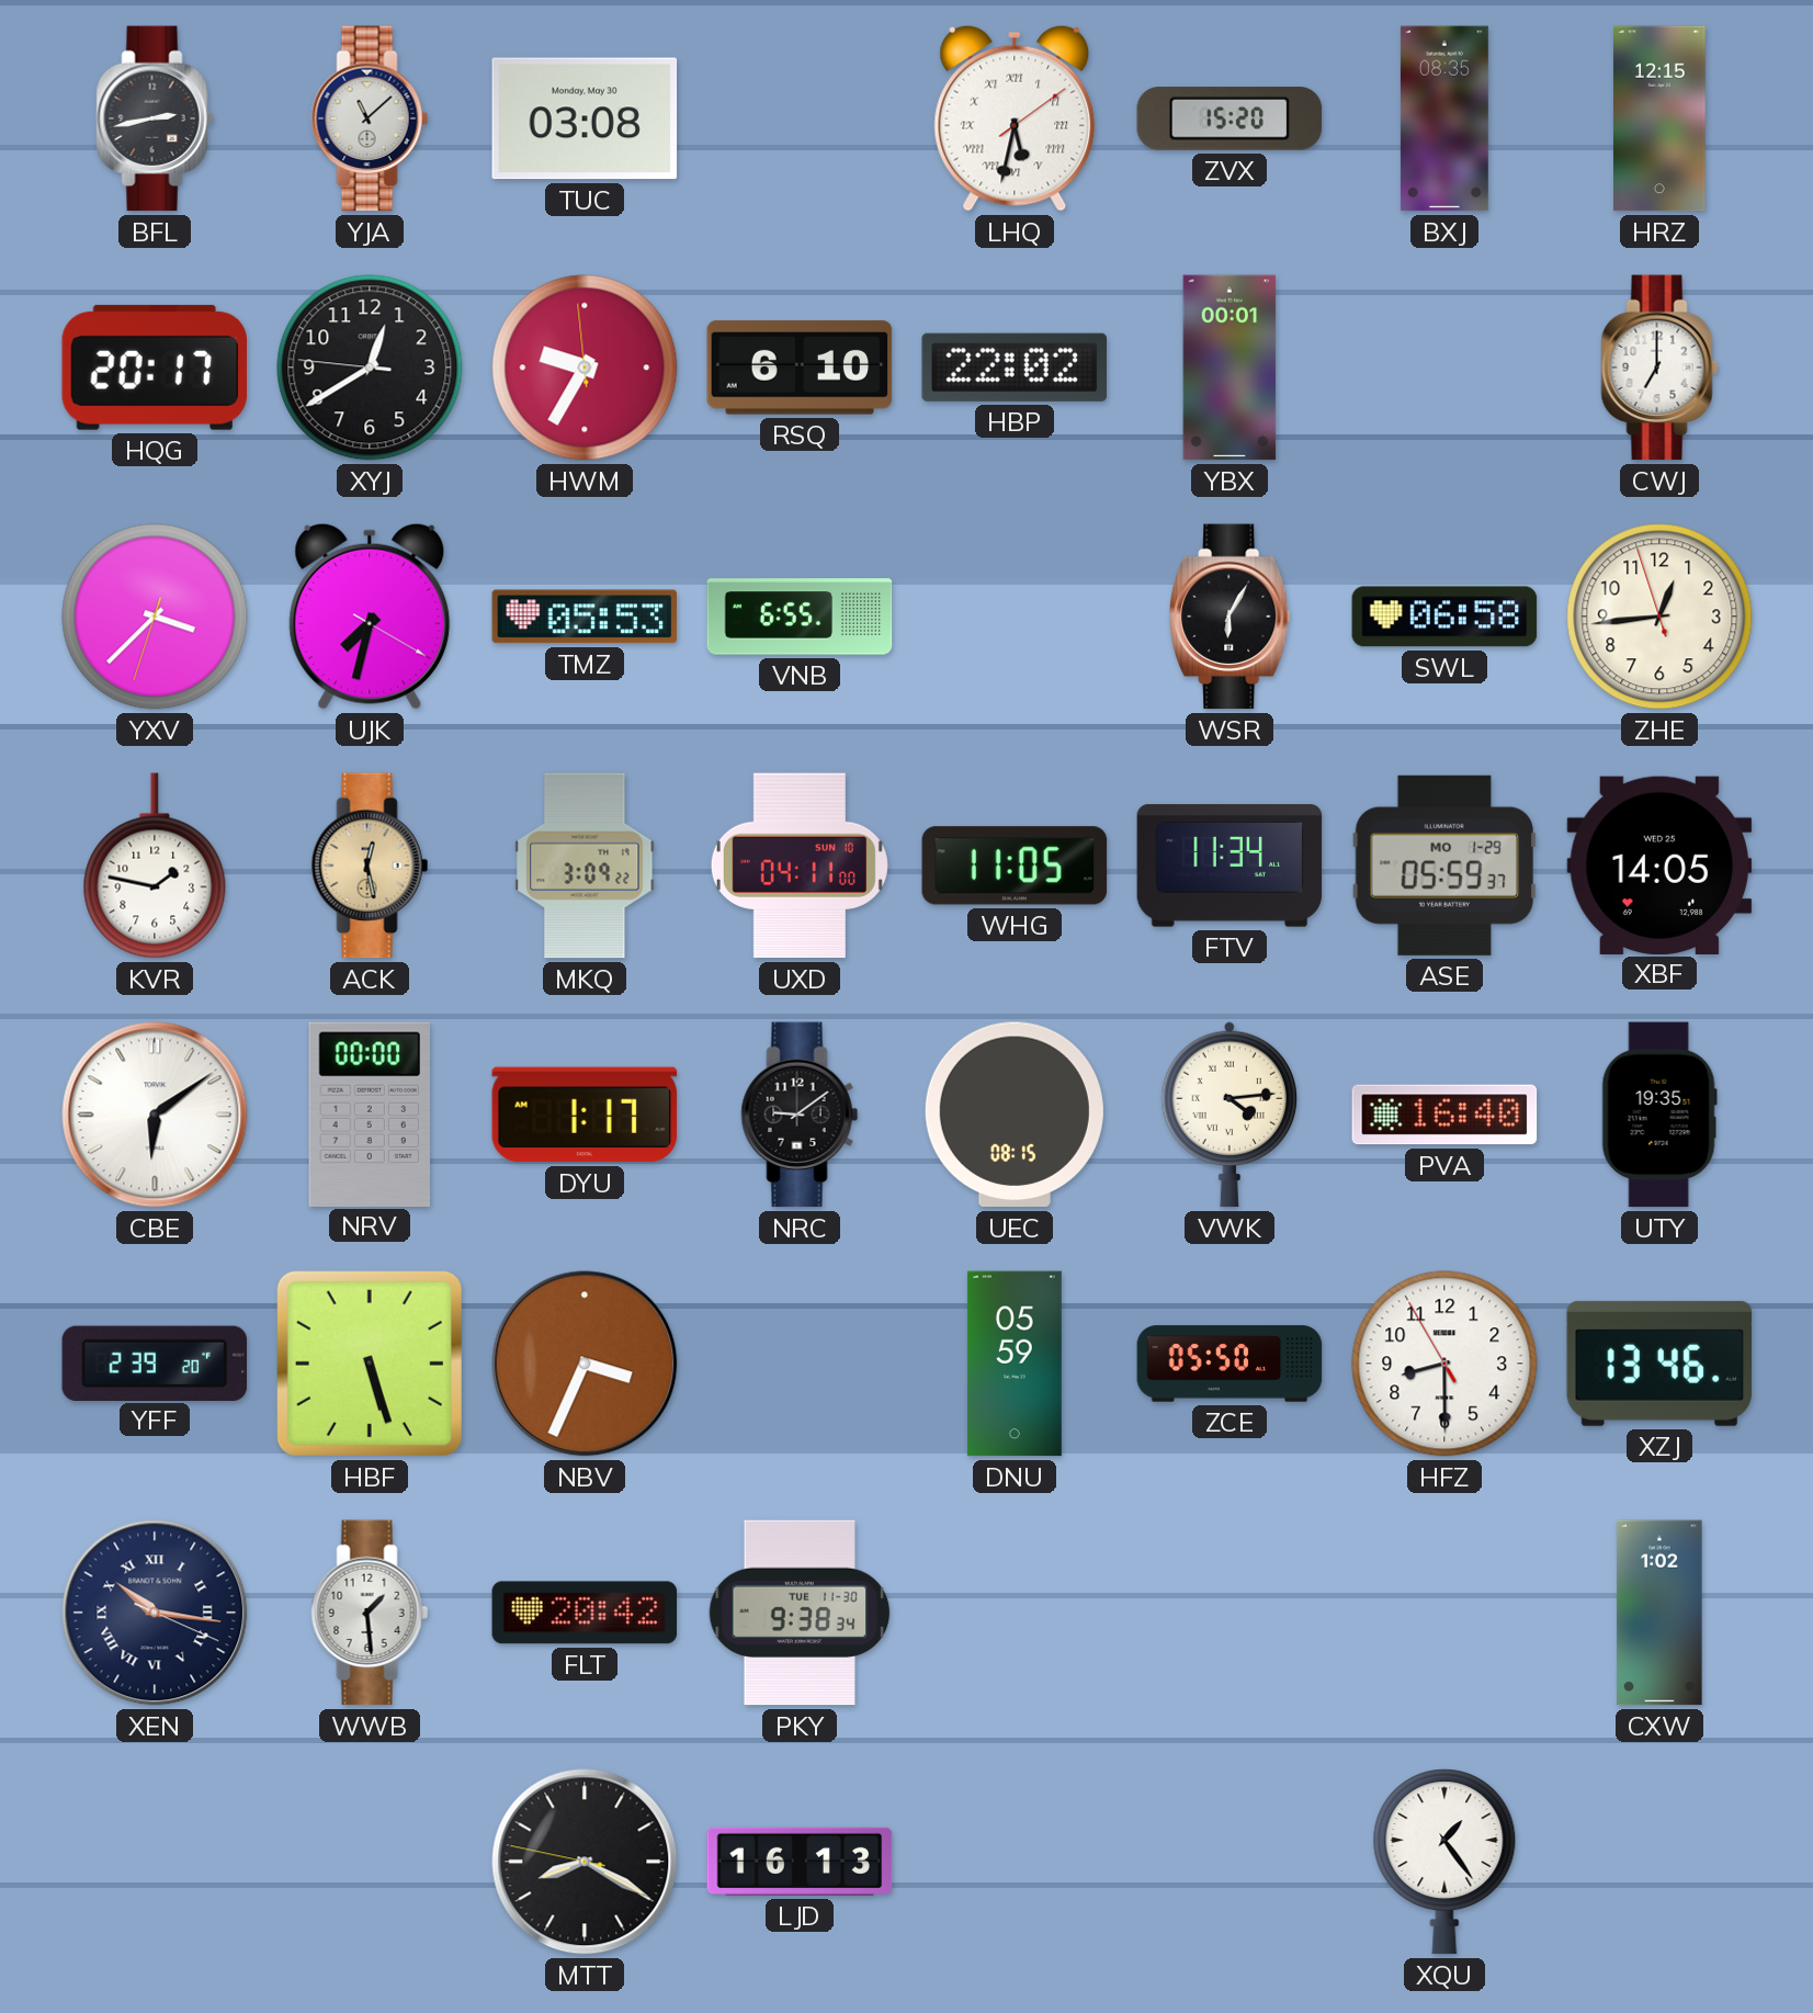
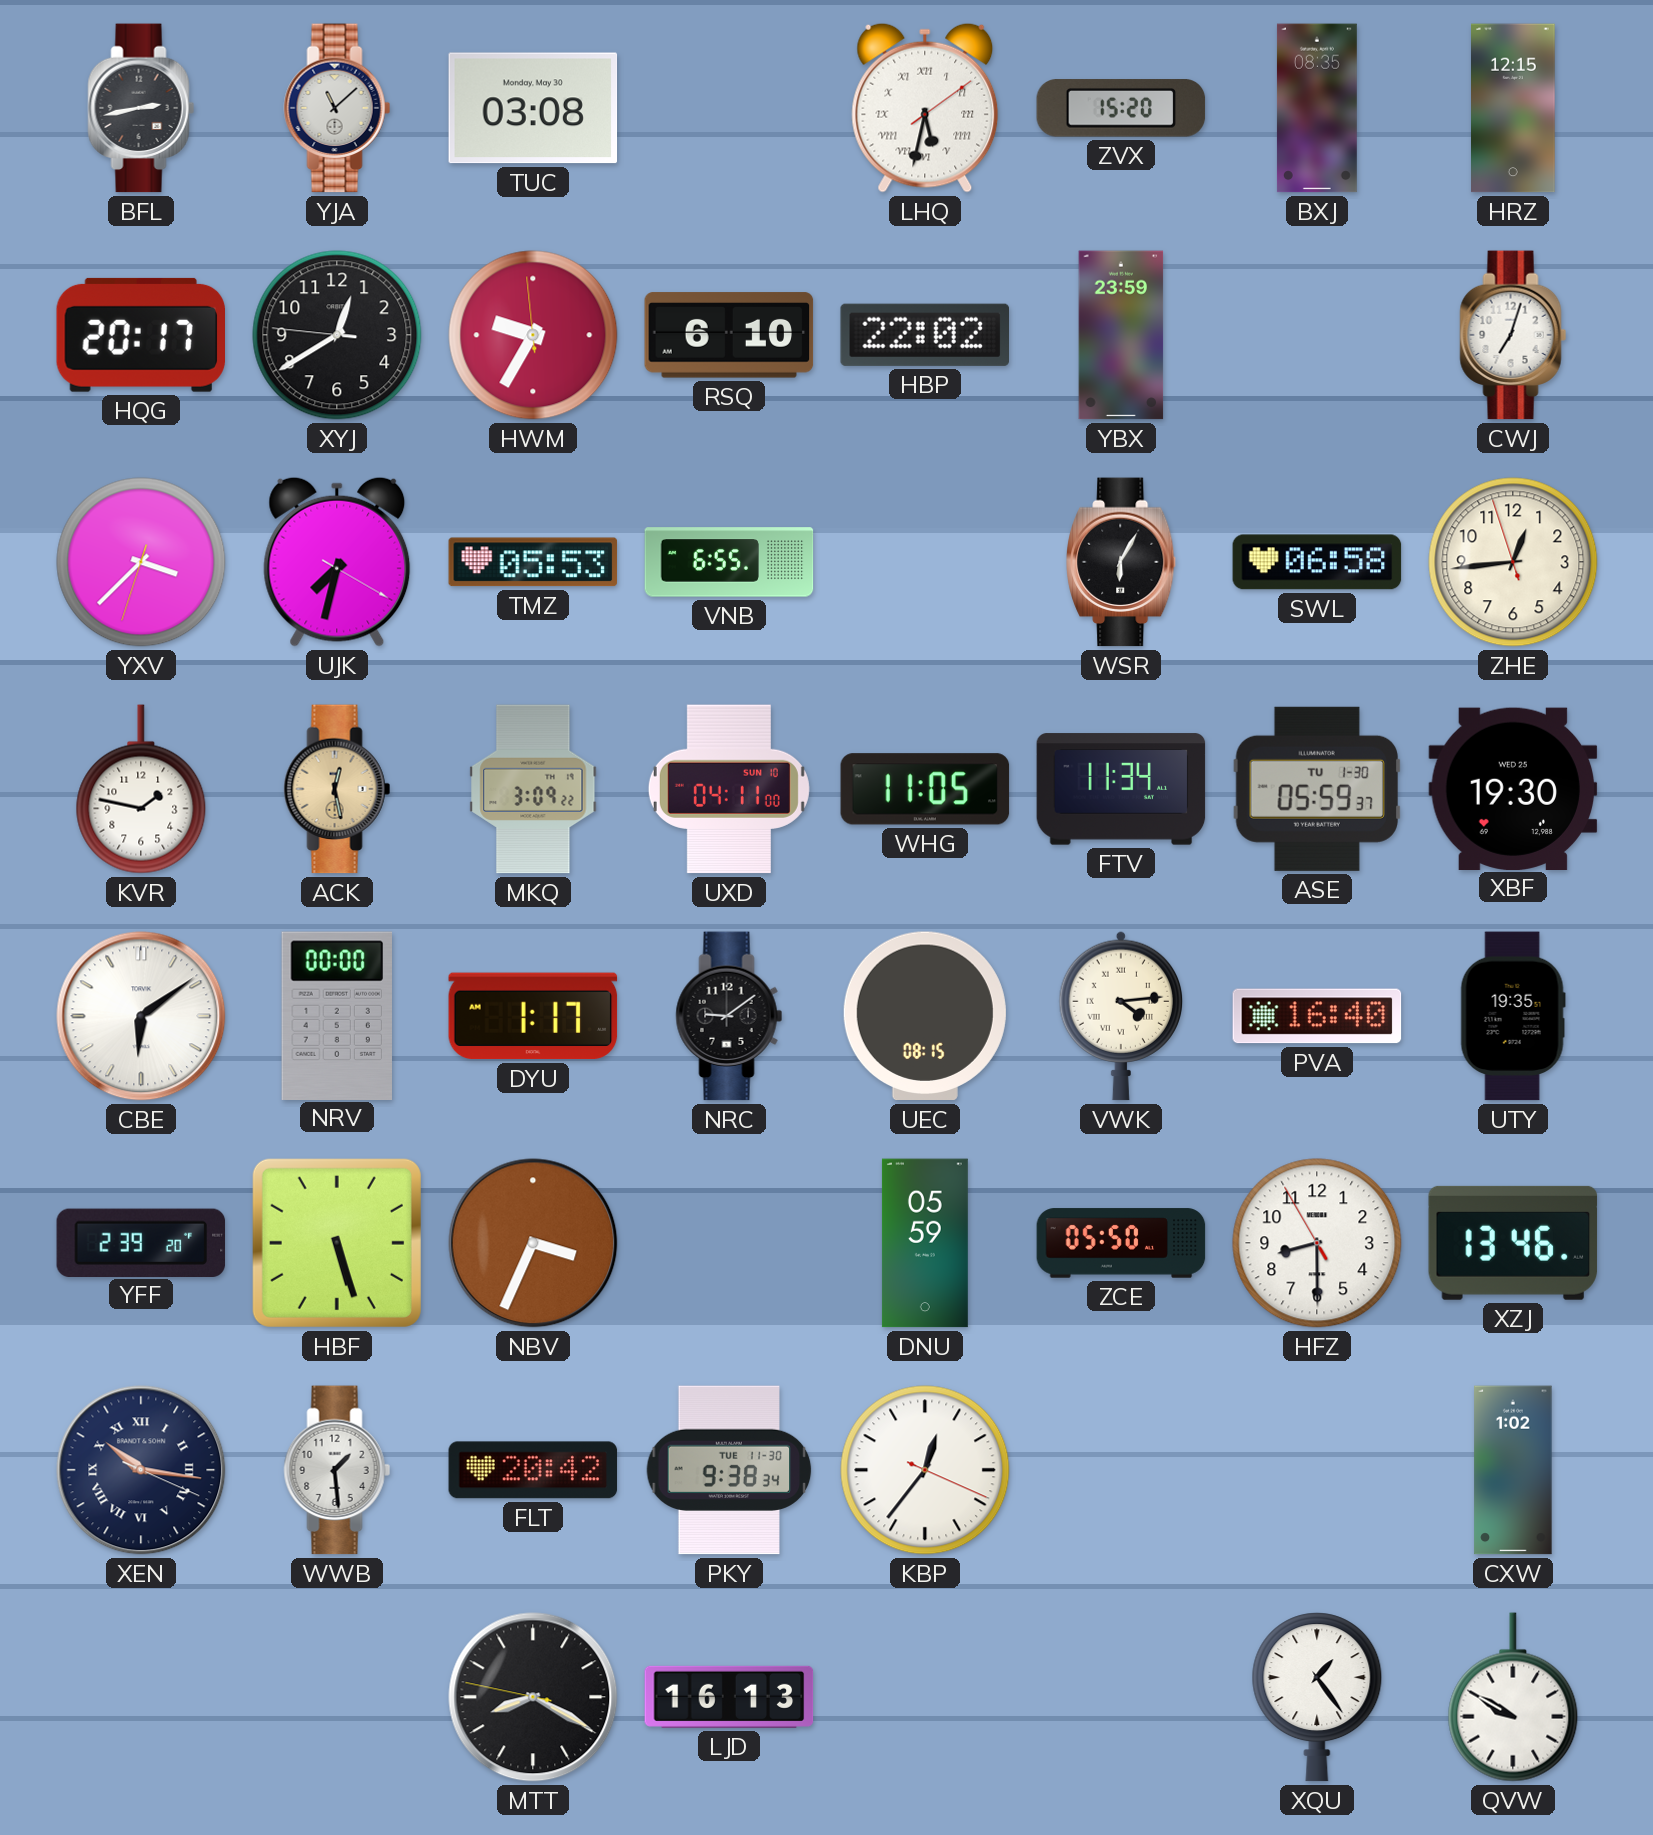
YBX: 00:01 -> 23:59
CWJ: 7:00 -> 7:03
ASE date: MO 1-29 -> TU 1-30
XBF: 14:05 -> 19:30
KBP: none -> 12:36
QVW: none -> 9:50
